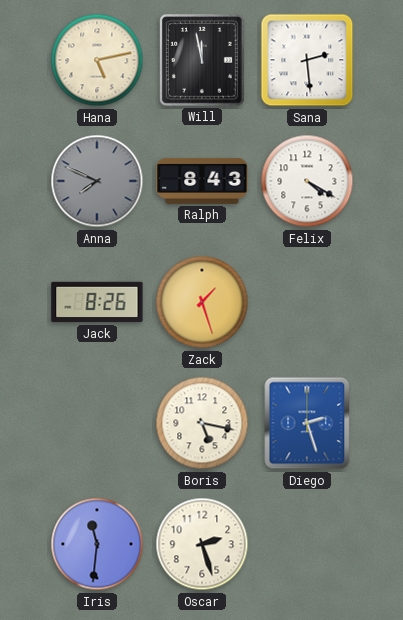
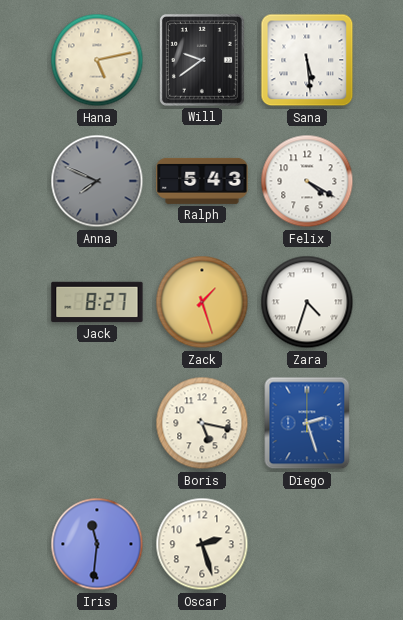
Will: 11:58 -> 9:39
Sana: 2:29 -> 5:29
Ralph: 8:43 -> 5:43
Jack: 8:26 -> 8:27
Zara: none -> 4:33
